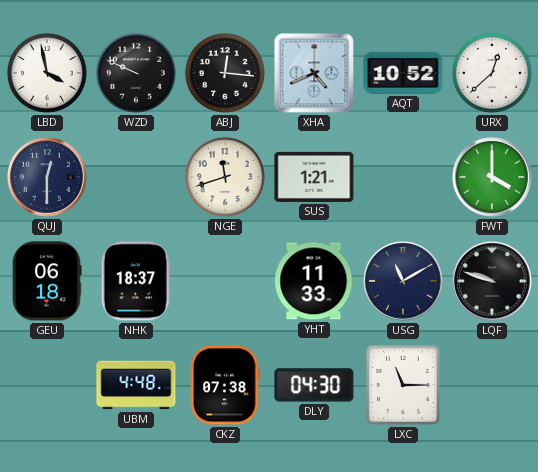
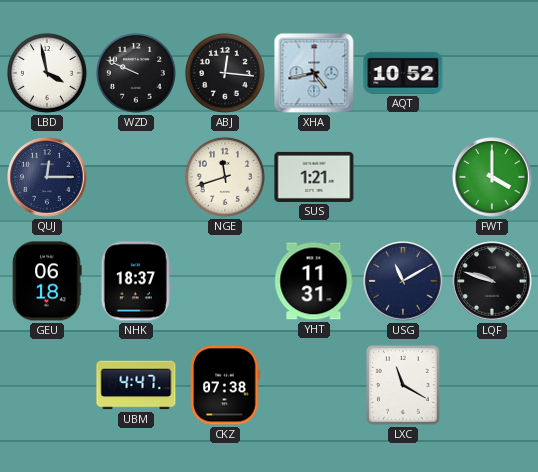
XHA: 4:41 -> 4:43
URX: 12:38 -> none
QUJ: 12:30 -> 12:15
YHT: 11:33 -> 11:31
UBM: 4:48 -> 4:47
DLY: 04:30 -> none
LXC: 11:15 -> 11:20
